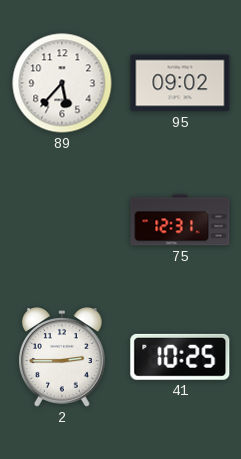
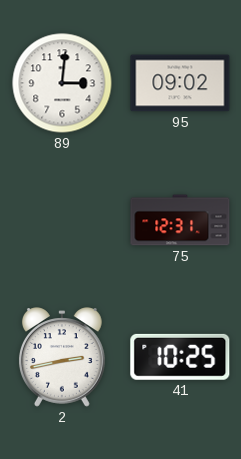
89: 5:37 -> 3:01
2: 2:45 -> 2:43
